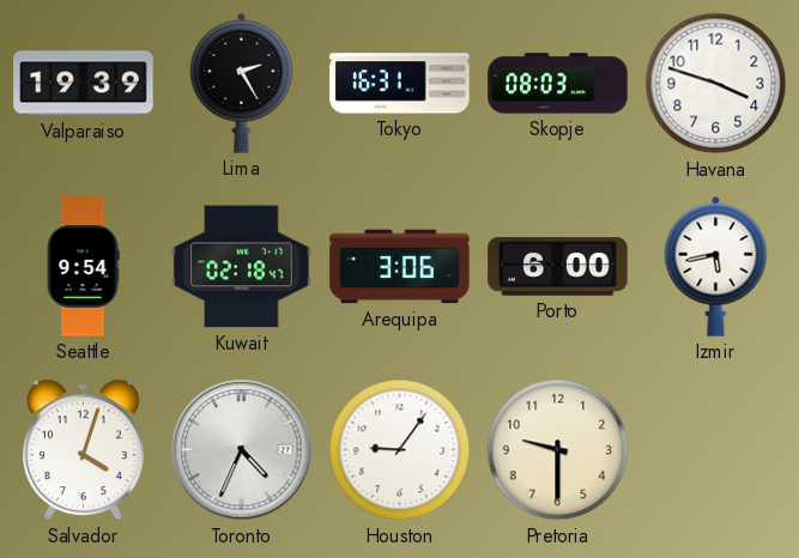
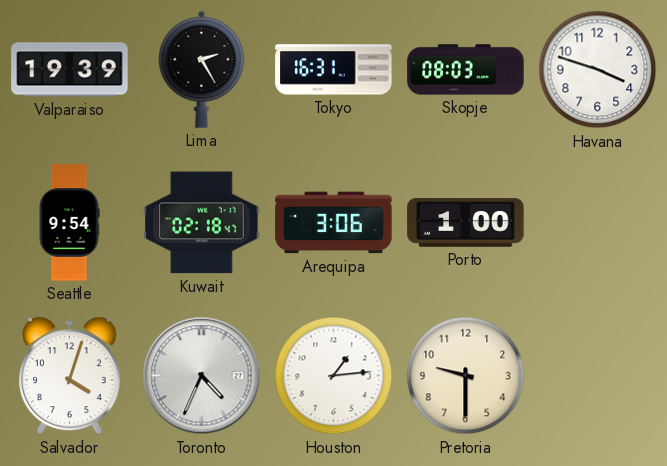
Porto: 6:00 -> 1:00
Izmir: 5:43 -> none
Houston: 9:06 -> 1:14
